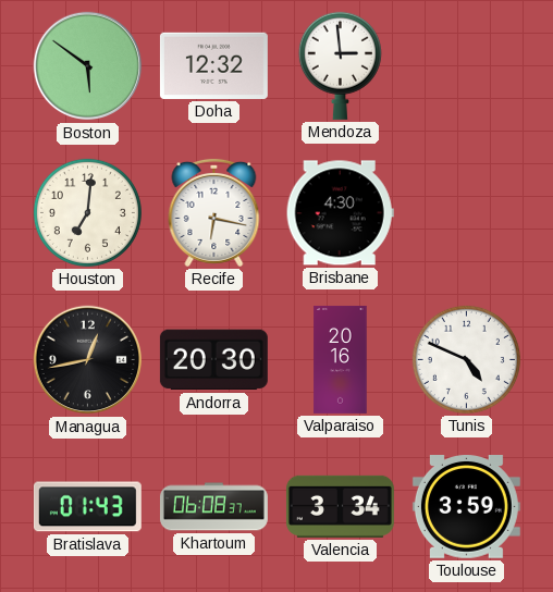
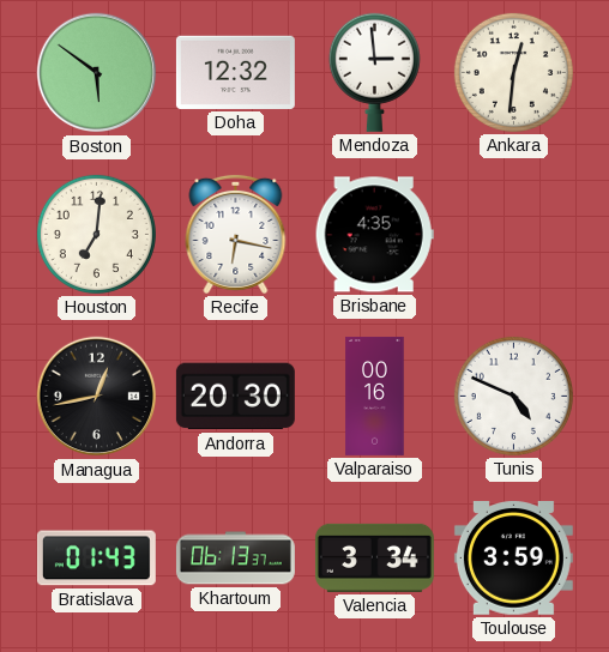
Ankara: none -> 12:31
Brisbane: 4:30 -> 4:35
Valparaiso: 20:16 -> 00:16
Khartoum: 06:08 -> 06:13
